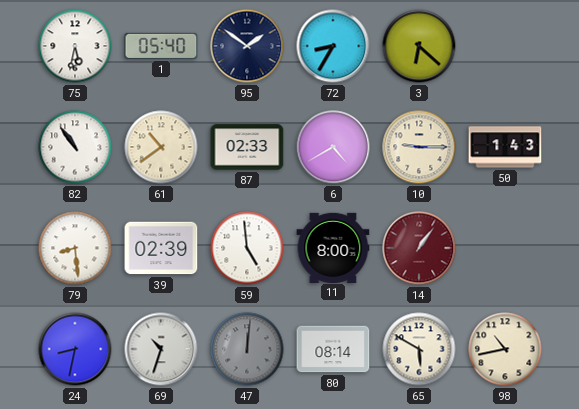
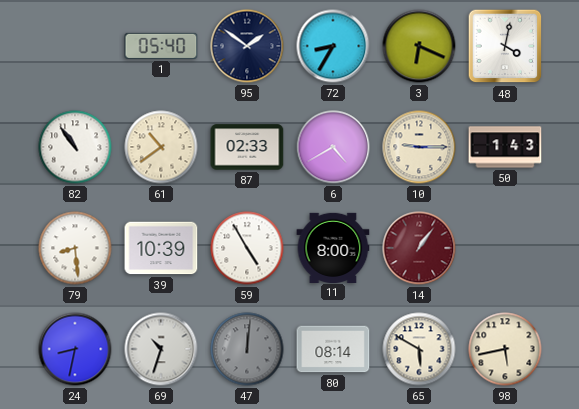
75: 5:32 -> none
3: 6:22 -> 6:19
48: none -> 4:02
39: 02:39 -> 10:39
59: 4:59 -> 4:55
98: 10:43 -> 5:43
